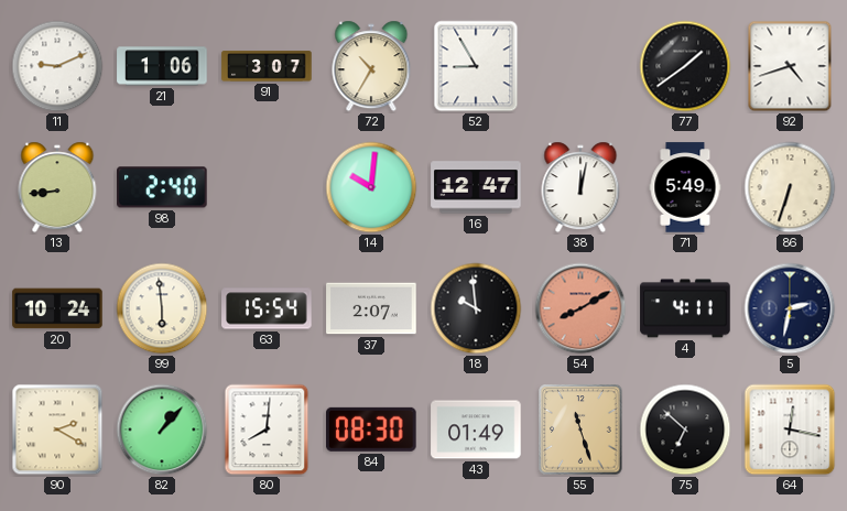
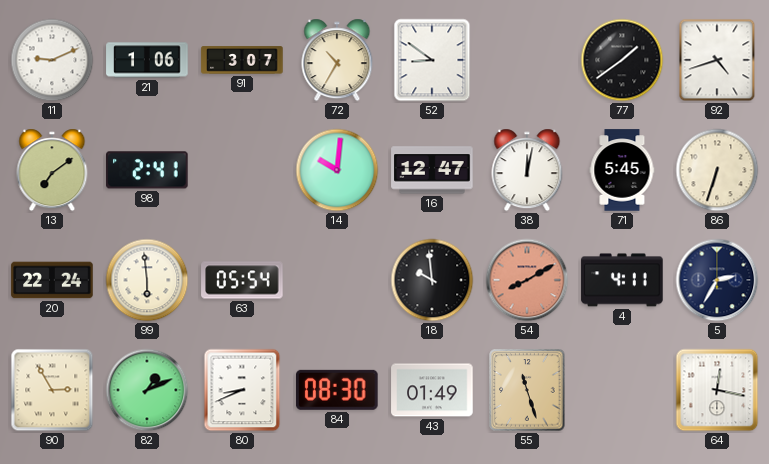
52: 8:55 -> 8:51
13: 8:44 -> 7:09
98: 2:40 -> 2:41
71: 5:49 -> 5:45
20: 10:24 -> 22:24
63: 15:54 -> 05:54
37: 2:07 -> none
5: 2:32 -> 2:35
90: 2:20 -> 2:55
82: 1:07 -> 1:11
80: 8:01 -> 8:41
75: 6:52 -> none
